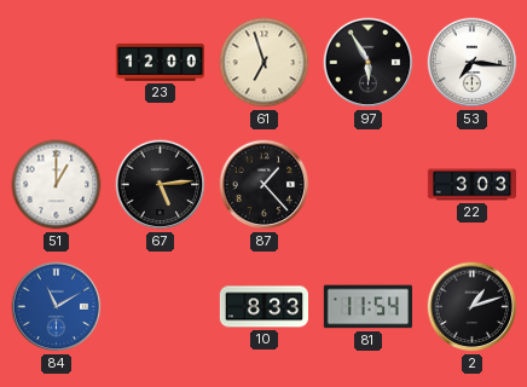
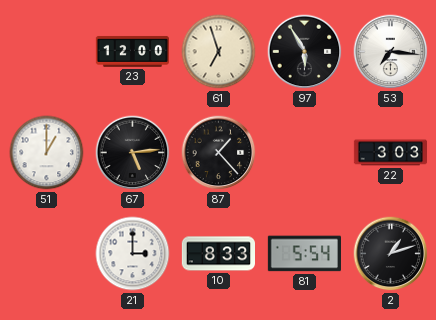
84: 11:10 -> none
21: none -> 3:00
81: 11:54 -> 5:54
